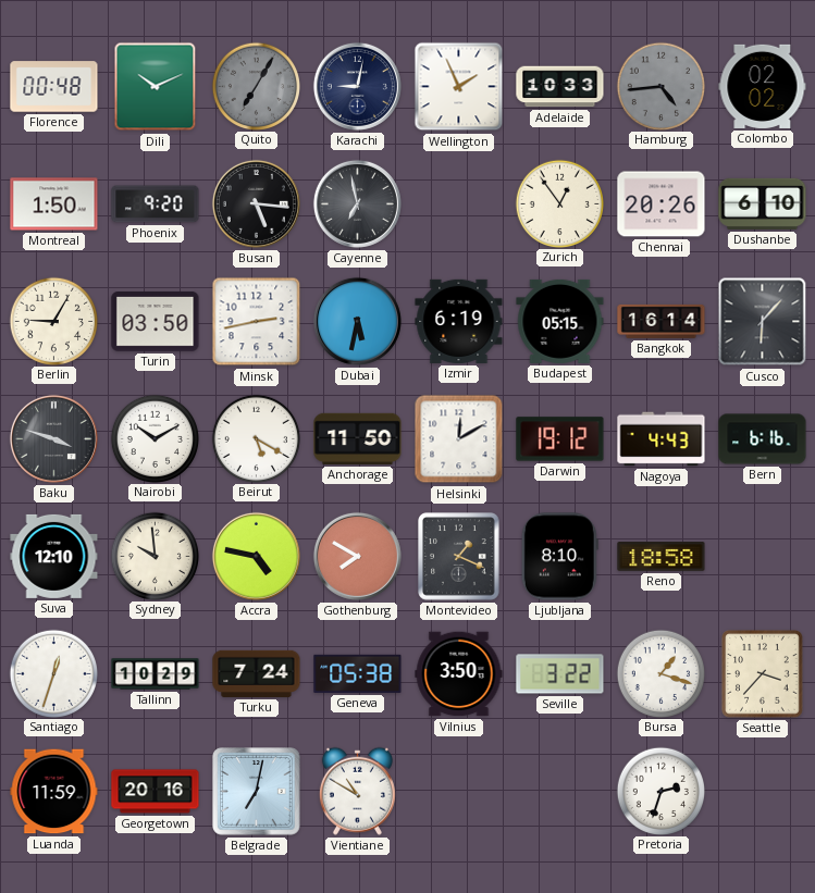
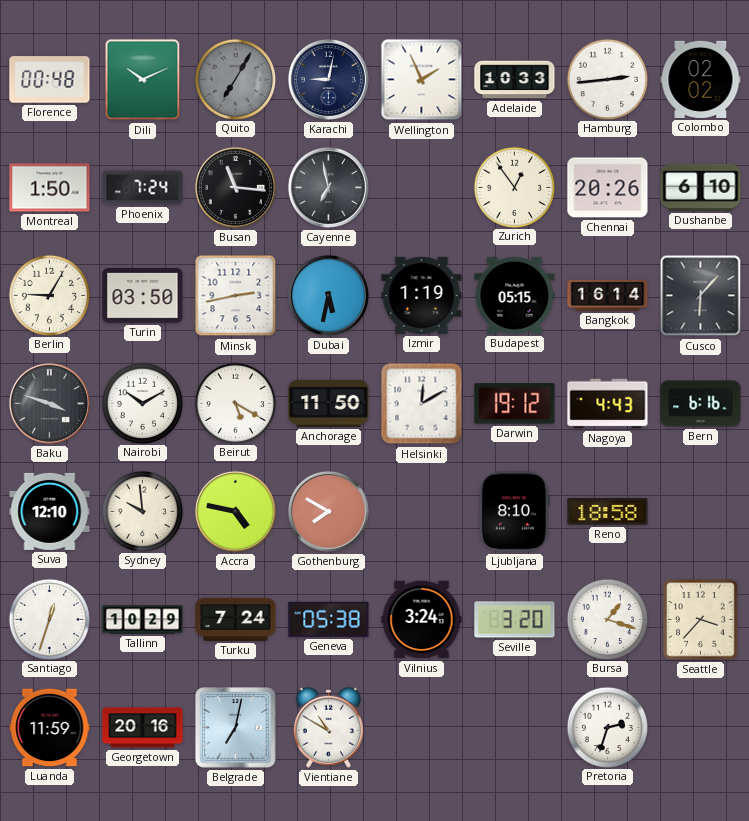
Hamburg: 4:44 -> 2:44
Hamburg dial: grey -> white
Phoenix: 9:20 -> 7:24
Busan: 5:16 -> 11:16
Izmir: 6:19 -> 1:19
Montevideo: 1:19 -> none
Vilnius: 3:50 -> 3:24
Seville: 3:22 -> 3:20
